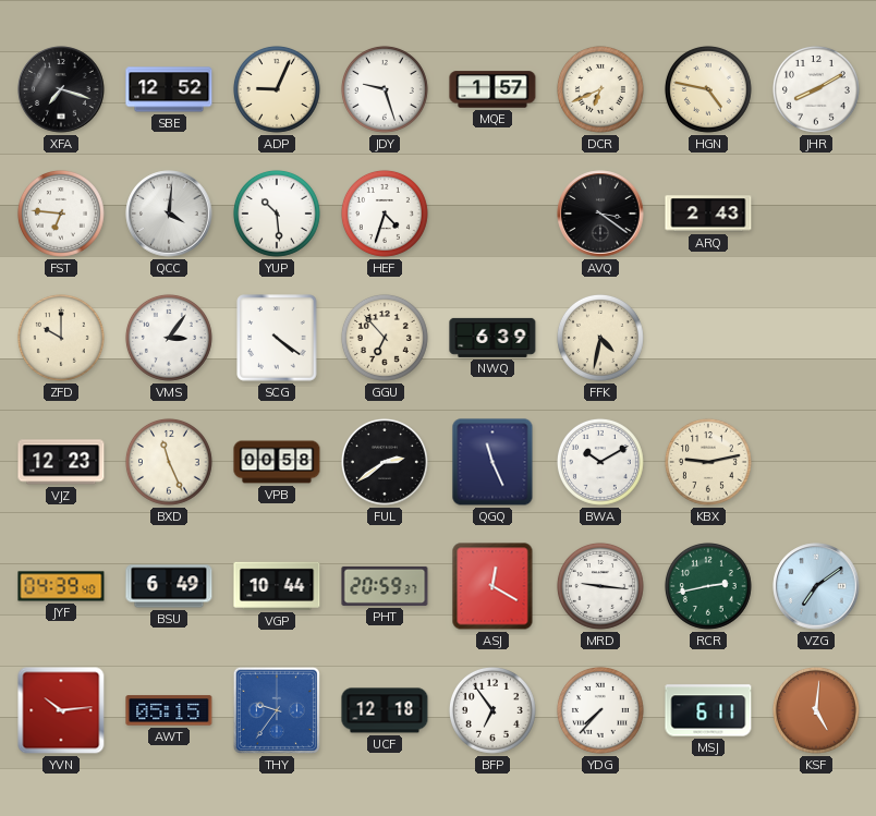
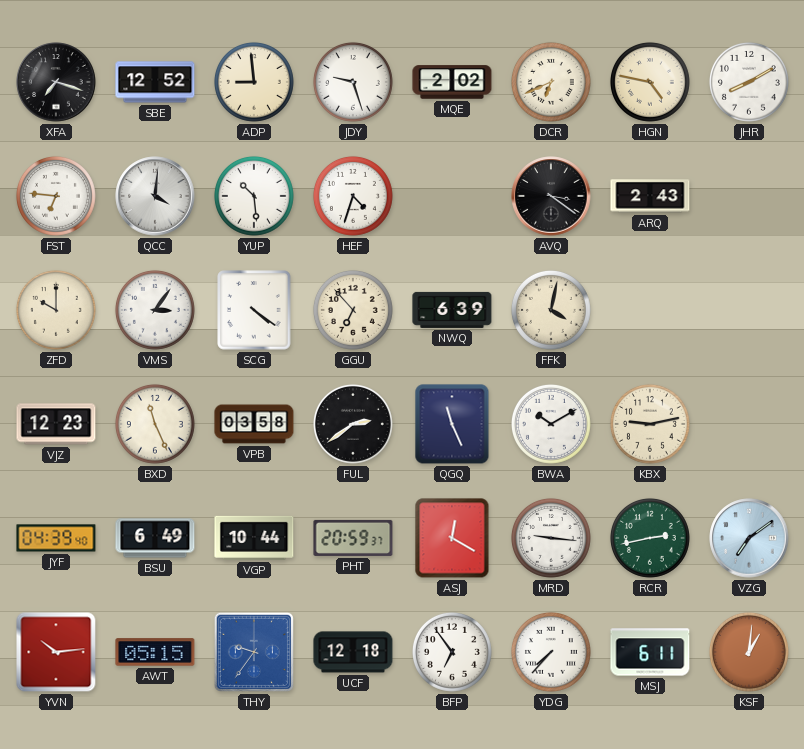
ADP: 9:04 -> 8:59
MQE: 1:57 -> 2:02
FFK: 4:32 -> 4:02
VPB: 00:58 -> 03:58
KSF: 5:01 -> 1:01
